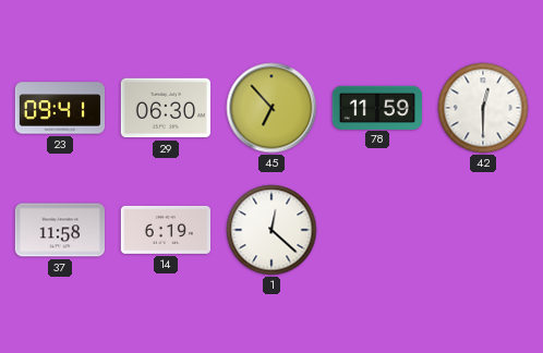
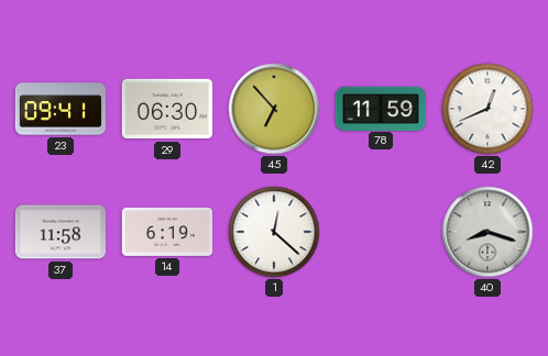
42: 12:30 -> 12:41
40: none -> 8:18
